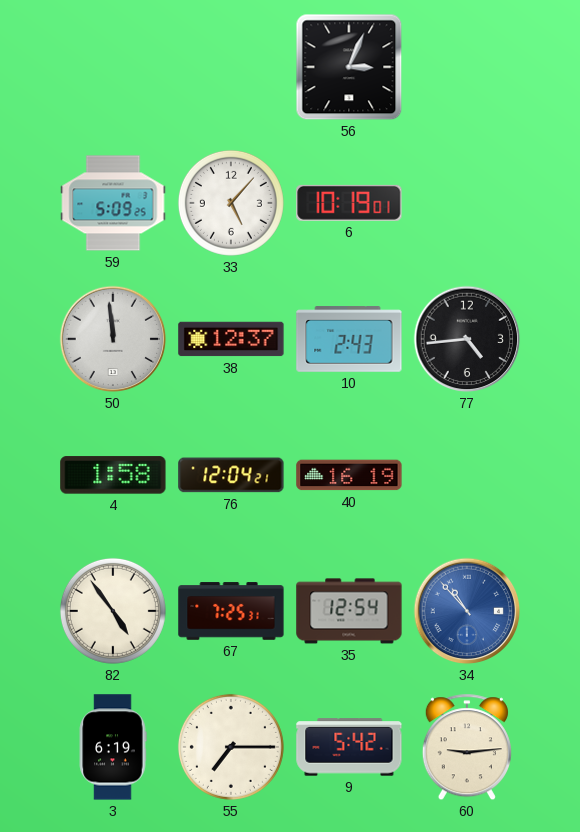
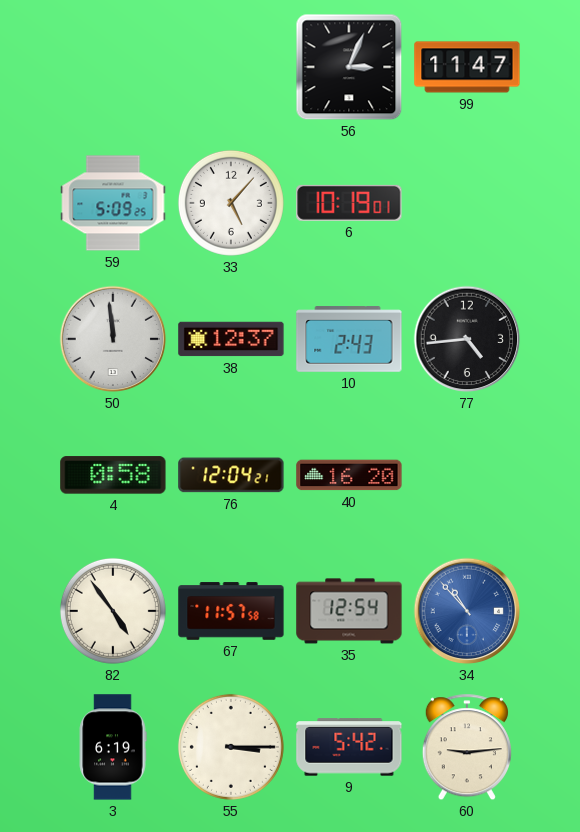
99: none -> 11:47
4: 1:58 -> 0:58
40: 16:19 -> 16:20
67: 7:25 -> 11:57
55: 7:15 -> 3:15
